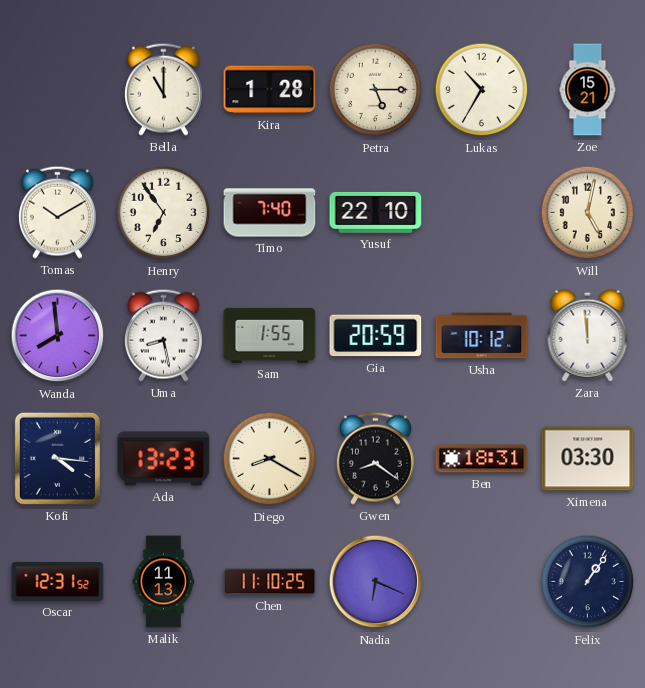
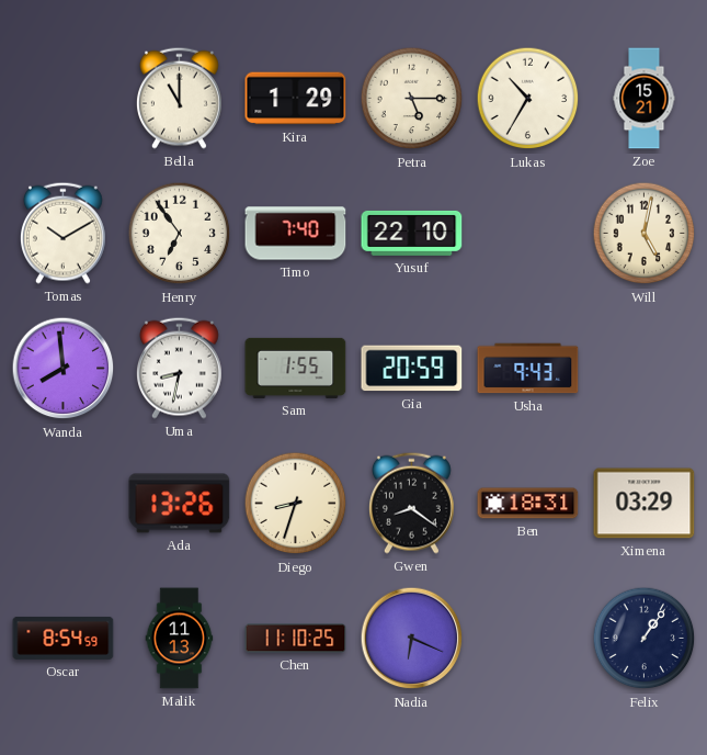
Kira: 1:28 -> 1:29
Uma: 8:28 -> 8:32
Usha: 10:12 -> 9:43
Zara: 11:59 -> none
Kofi: 4:16 -> none
Ada: 13:23 -> 13:26
Diego: 8:20 -> 8:33
Ximena: 03:30 -> 03:29
Oscar: 12:31 -> 8:54
